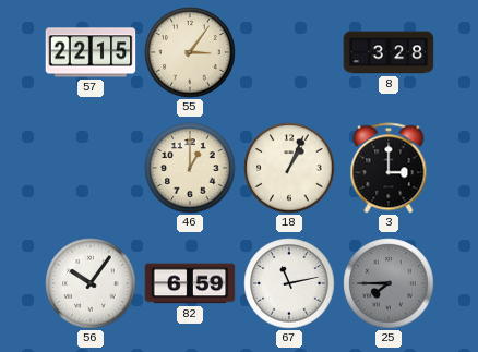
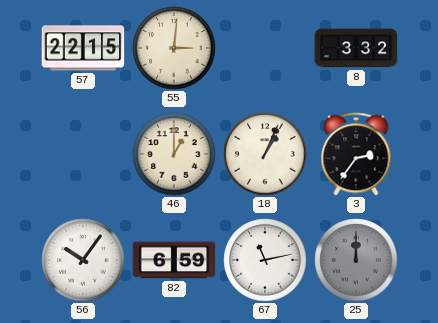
55: 3:06 -> 3:01
8: 3:28 -> 3:32
3: 3:00 -> 2:36
25: 7:45 -> 12:00
